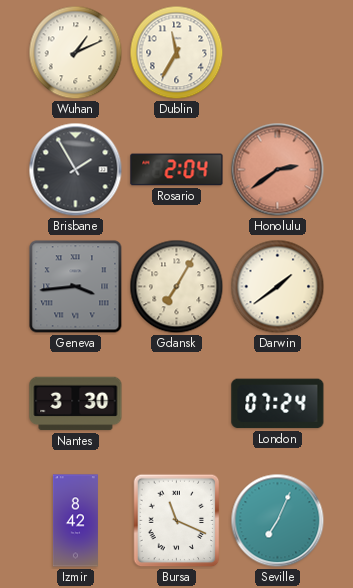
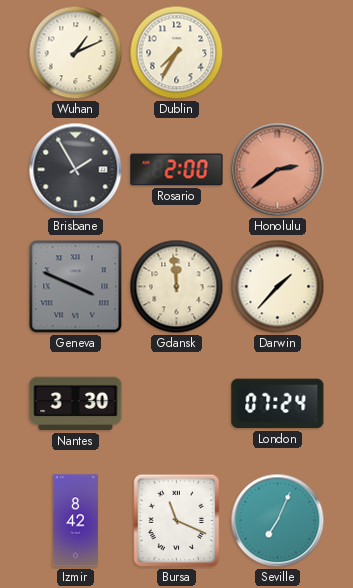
Dublin: 11:35 -> 7:35
Rosario: 2:04 -> 2:00
Geneva: 3:44 -> 3:49
Gdansk: 7:05 -> 11:59
Darwin: 1:39 -> 1:37
